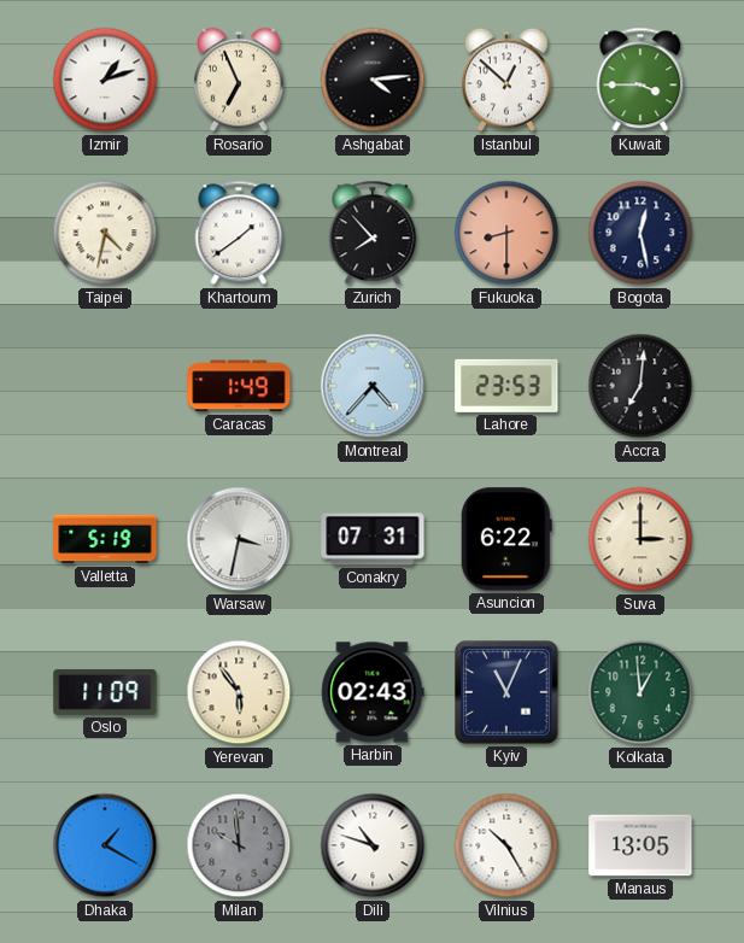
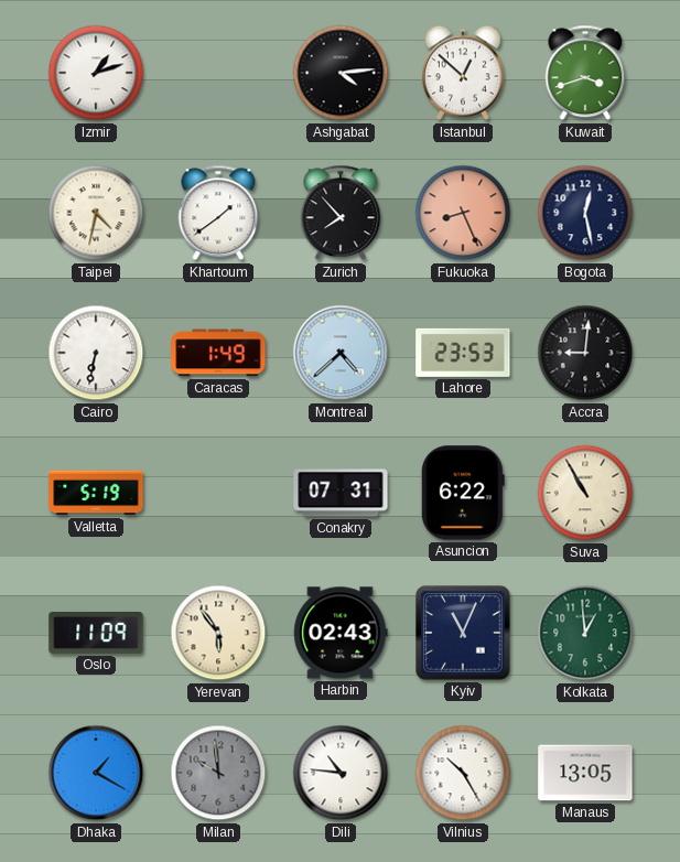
Rosario: 6:56 -> none
Kuwait: 3:45 -> 3:42
Fukuoka: 8:30 -> 8:26
Cairo: none -> 6:32
Montreal: 4:37 -> 4:38
Accra: 7:01 -> 9:01
Warsaw: 3:32 -> none
Suva: 3:00 -> 10:55
Dili: 10:48 -> 10:46
